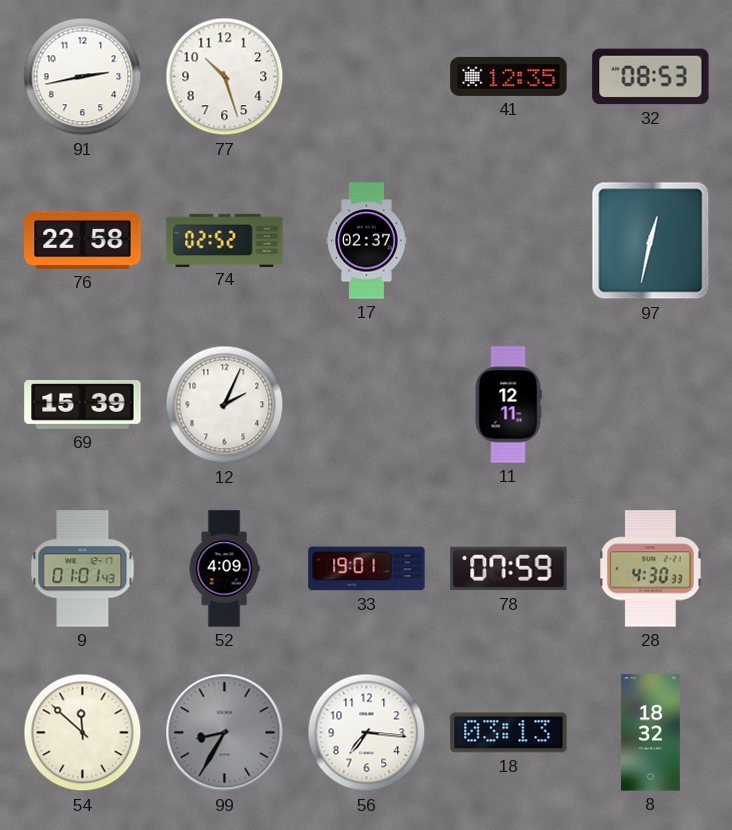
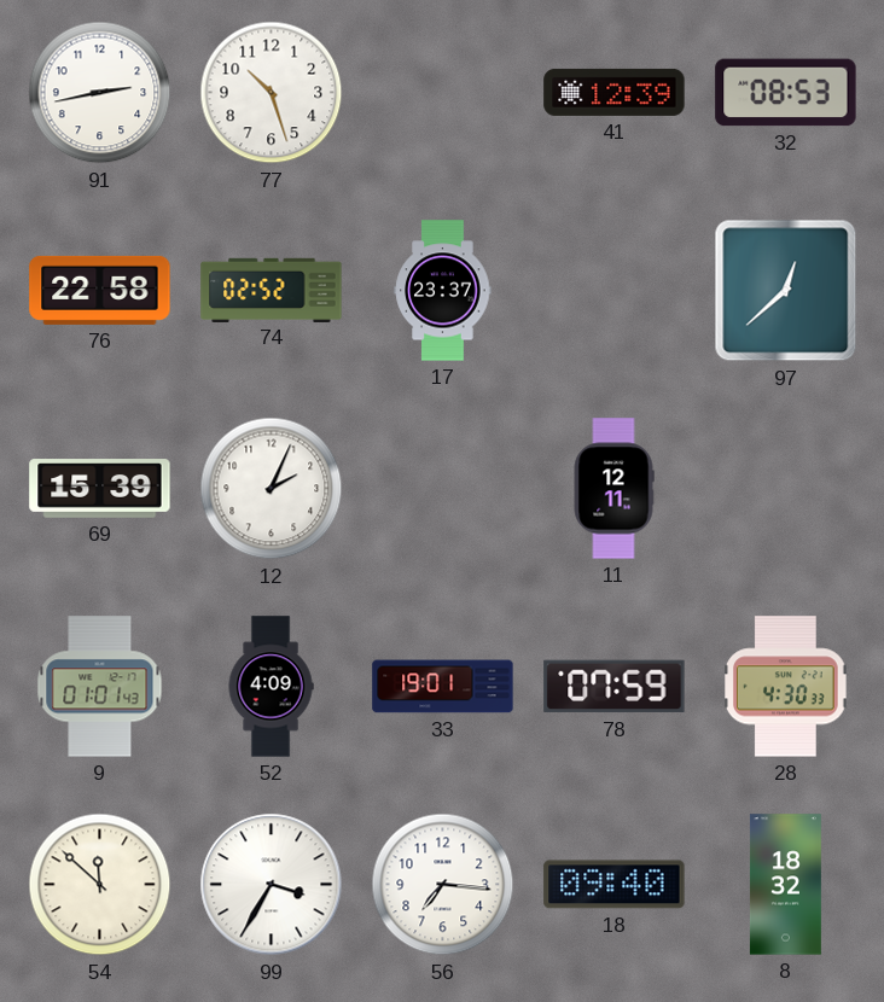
41: 12:35 -> 12:39
17: 02:37 -> 23:37
97: 12:32 -> 12:38
99: 8:35 -> 3:35
99 dial: grey -> white
18: 03:13 -> 09:40
